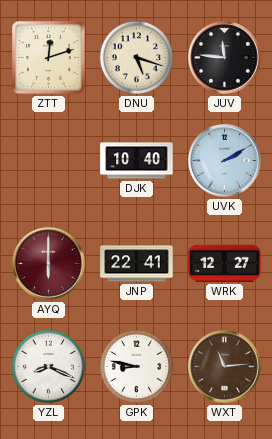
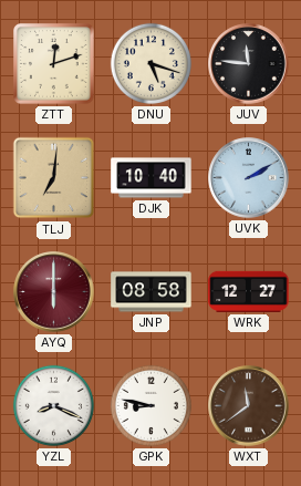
TLJ: none -> 7:01
JNP: 22:41 -> 08:58
WXT: 11:14 -> 11:39
